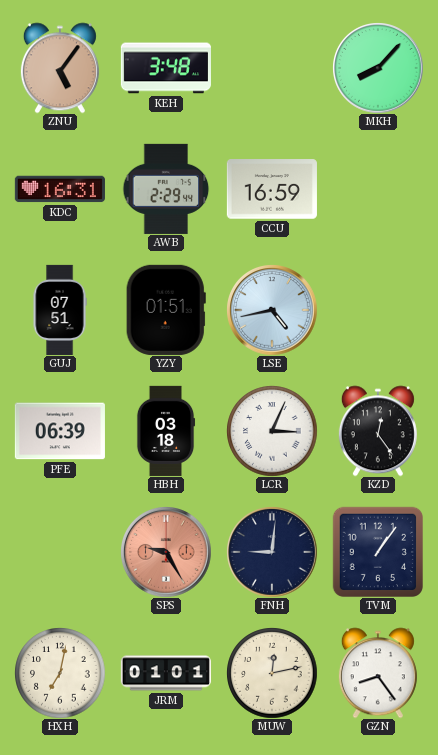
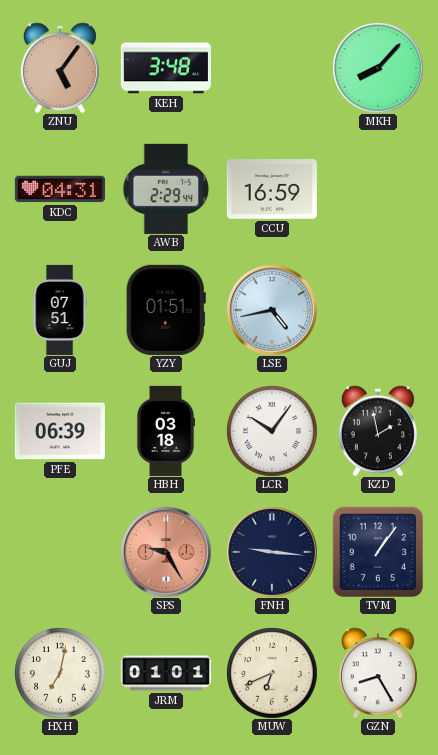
KDC: 16:31 -> 04:31
LCR: 3:04 -> 10:06
KZD: 12:24 -> 1:58
FNH: 9:01 -> 9:16
MUW: 12:13 -> 6:41
GZN: 8:24 -> 8:25
